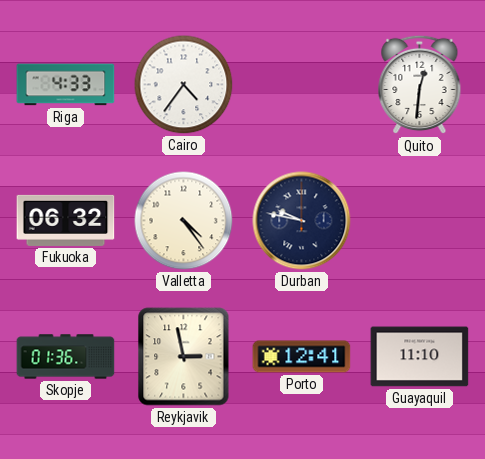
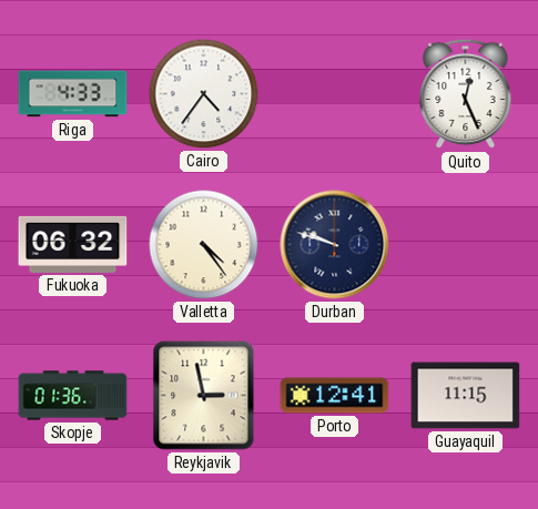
Quito: 12:31 -> 12:26
Durban: 9:47 -> 9:48
Guayaquil: 11:10 -> 11:15
